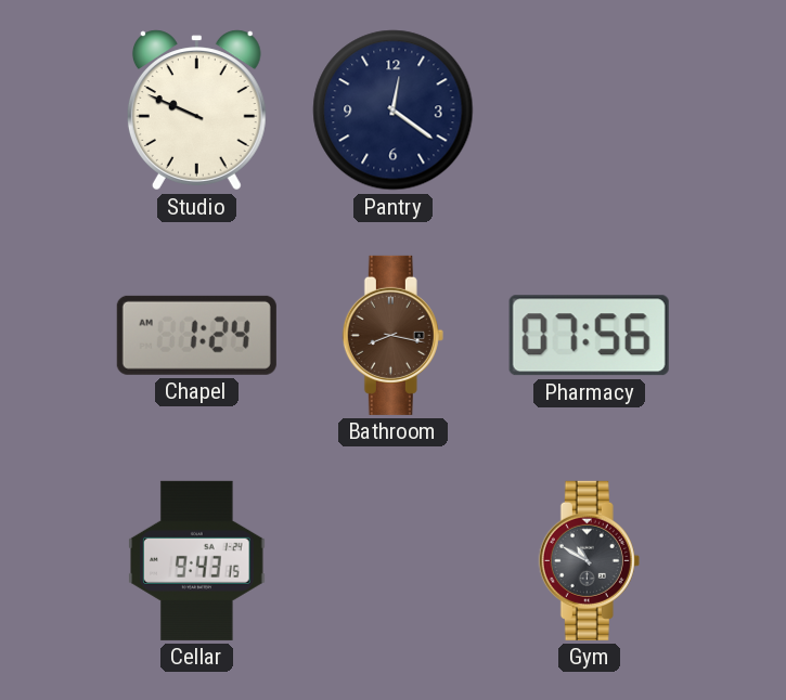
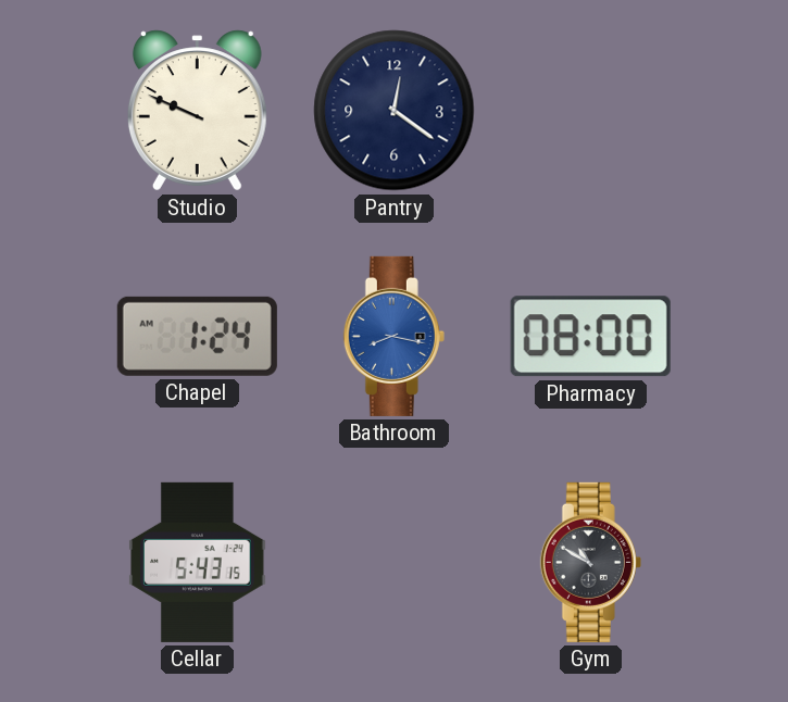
Bathroom dial: brown -> blue
Pharmacy: 07:56 -> 08:00
Cellar: 9:43 -> 5:43
